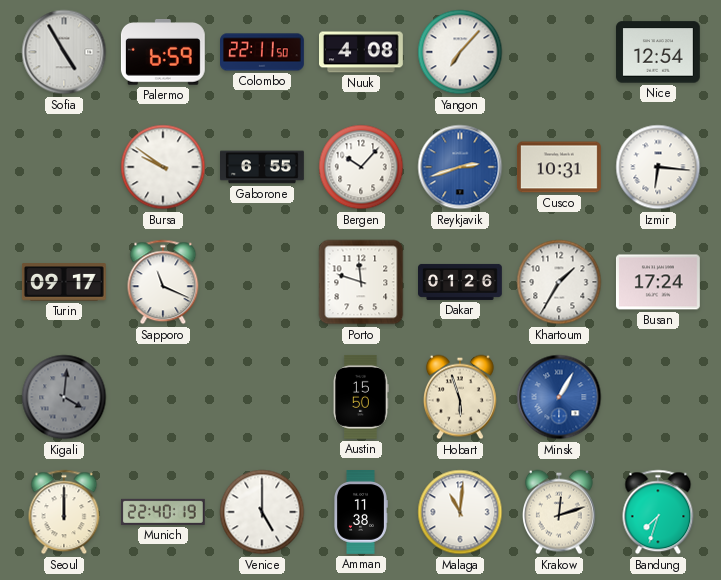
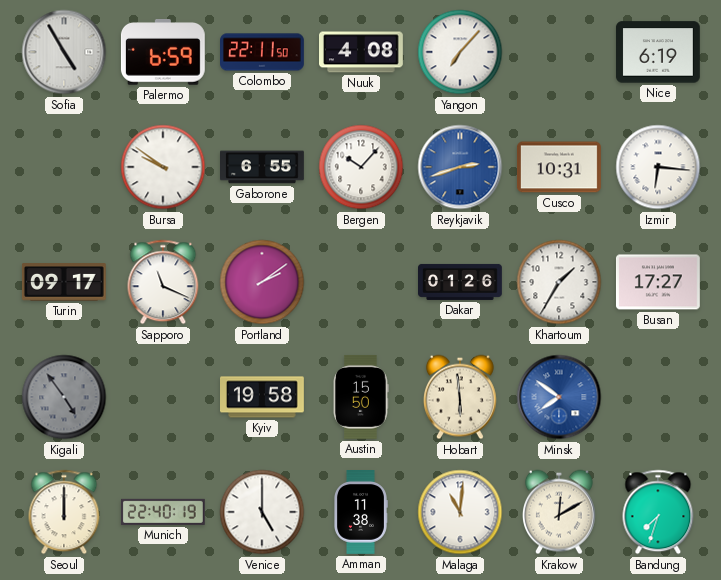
Nice: 12:54 -> 6:19
Portland: none -> 2:09
Porto: 11:48 -> none
Busan: 17:24 -> 17:27
Kigali: 4:01 -> 4:54
Kyiv: none -> 19:58
Hobart: 5:57 -> 5:59
Minsk: 1:05 -> 7:51
Krakow: 12:12 -> 12:10
